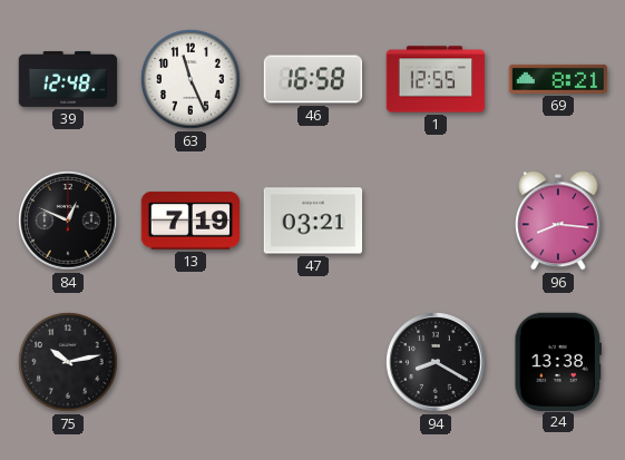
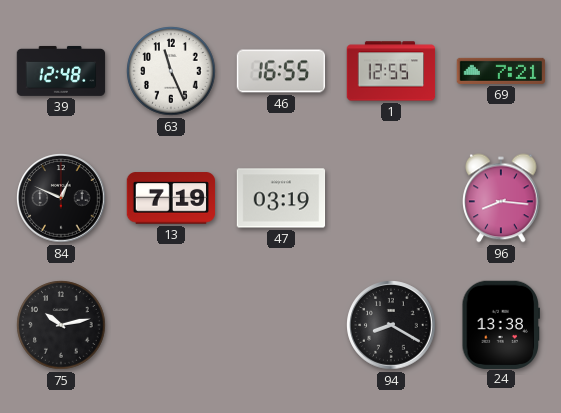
46: 16:58 -> 16:55
69: 8:21 -> 7:21
47: 03:21 -> 03:19
